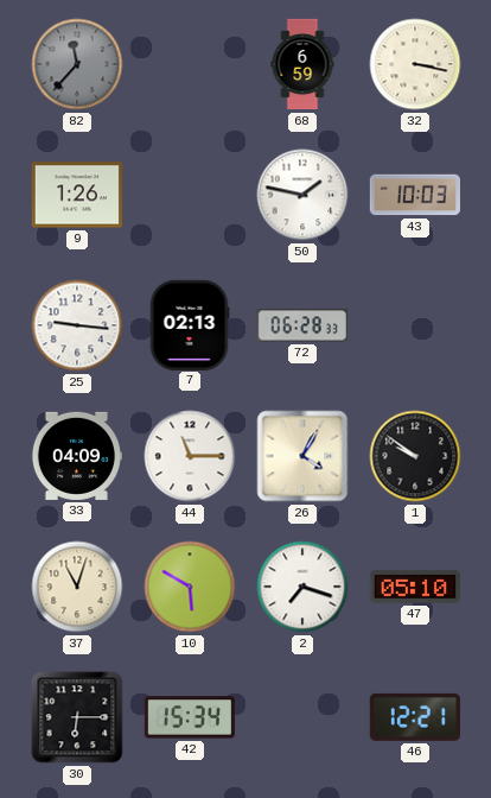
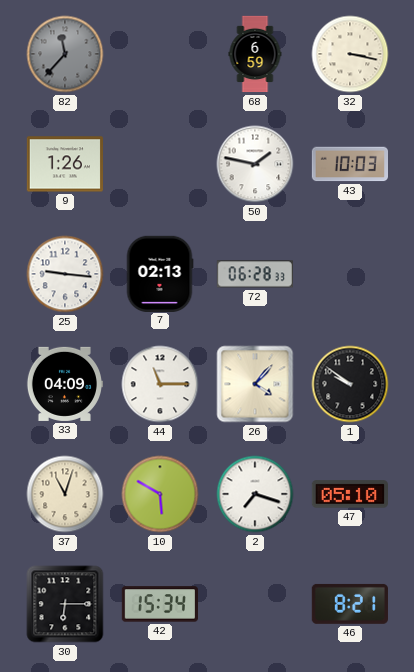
26: 4:05 -> 4:07
46: 12:21 -> 8:21
